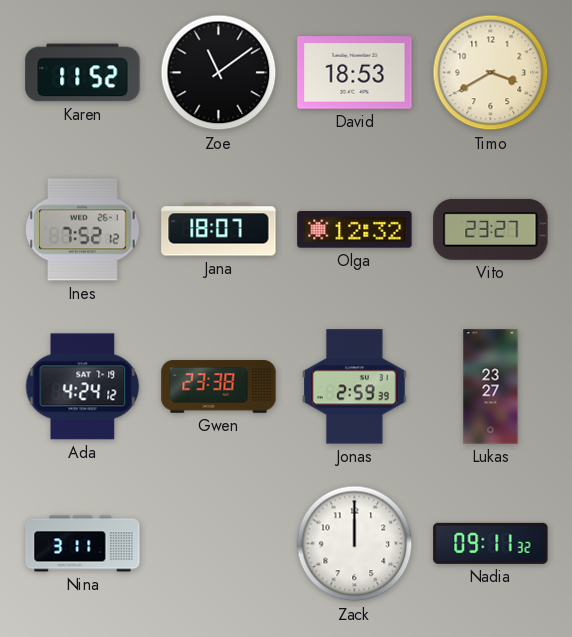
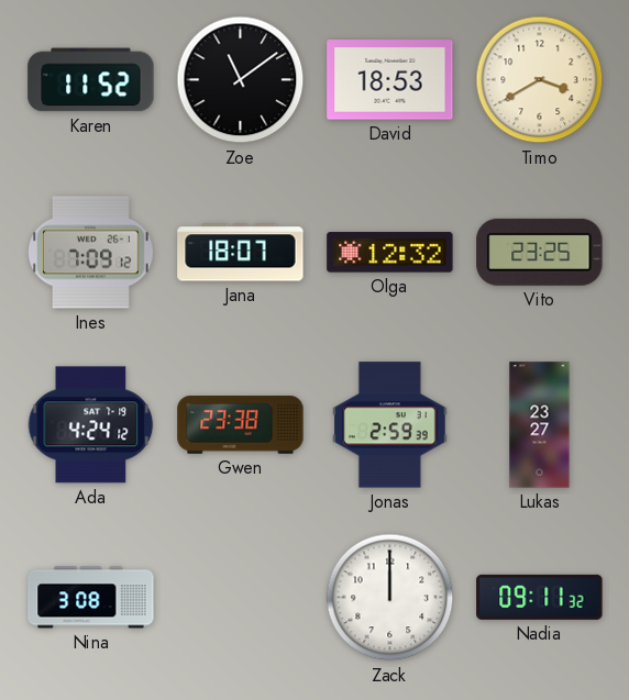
Ines: 7:52 -> 7:09
Vito: 23:27 -> 23:25
Nina: 3:11 -> 3:08
